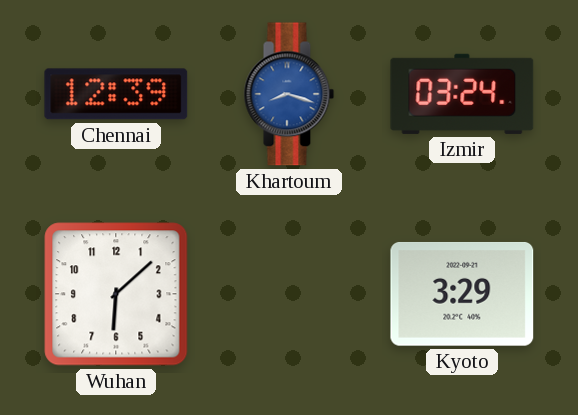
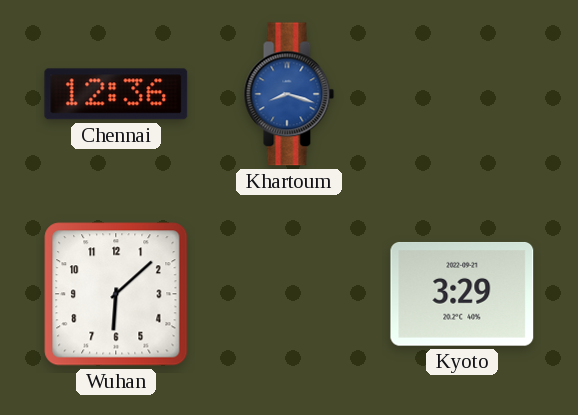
Chennai: 12:39 -> 12:36
Izmir: 03:24 -> none
